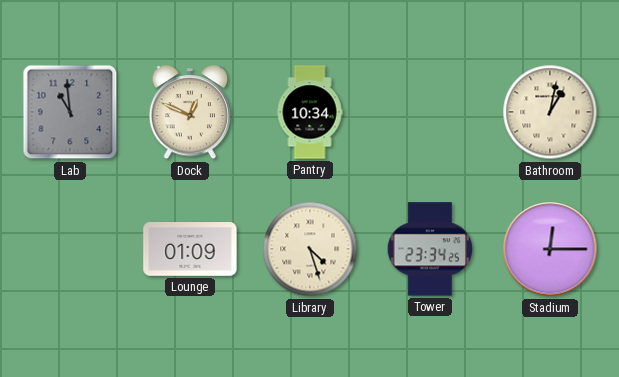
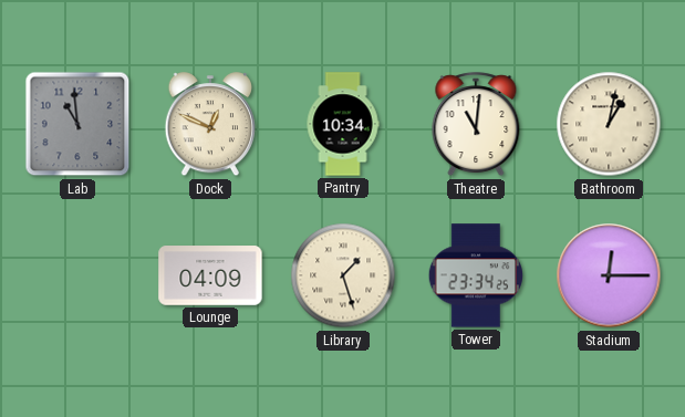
Theatre: none -> 11:01
Lounge: 01:09 -> 04:09
Library: 4:27 -> 1:27
